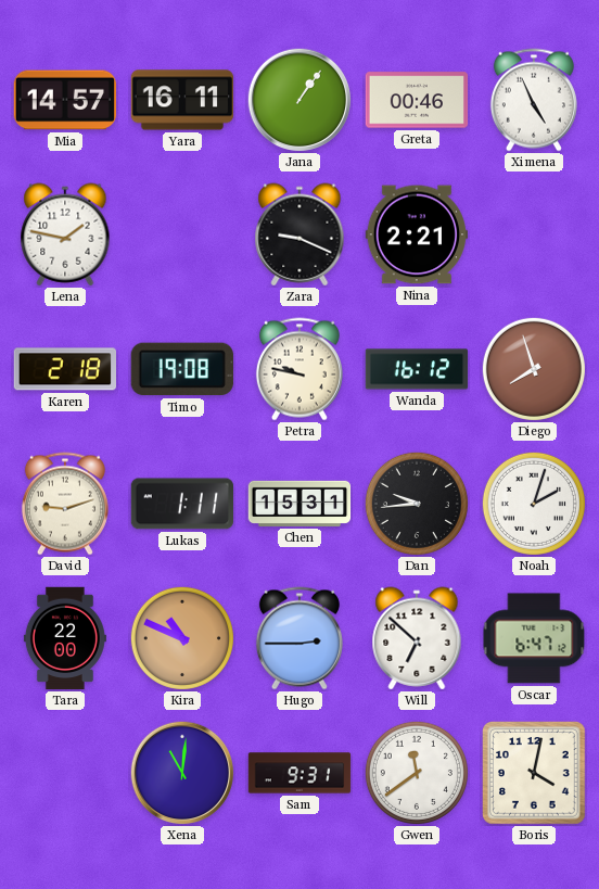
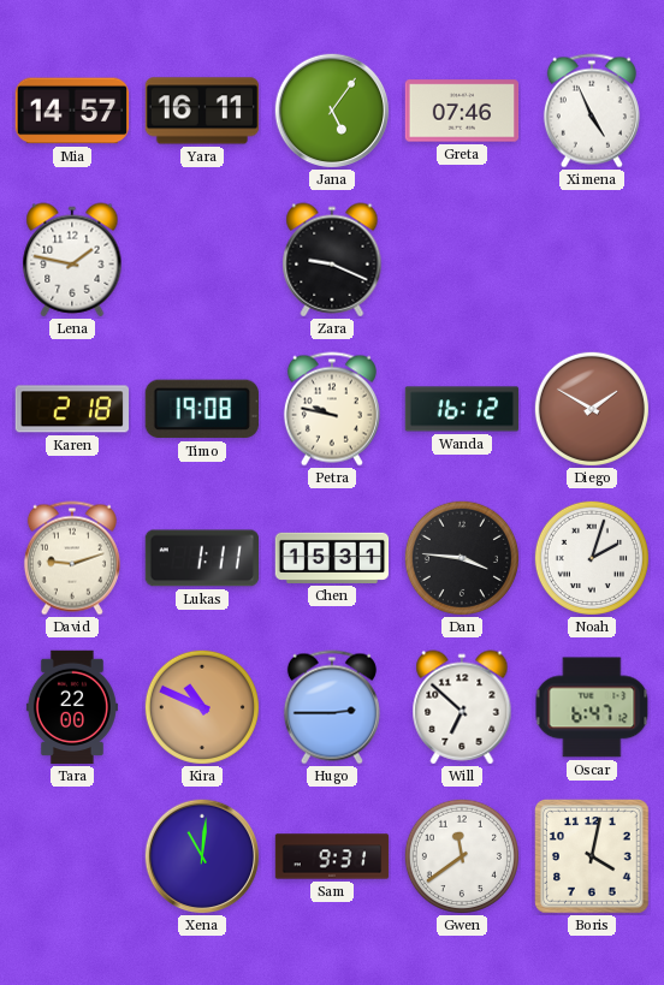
Jana: 1:06 -> 5:06
Greta: 00:46 -> 07:46
Nina: 2:21 -> none
Diego: 7:57 -> 1:50
Dan: 9:44 -> 3:46
